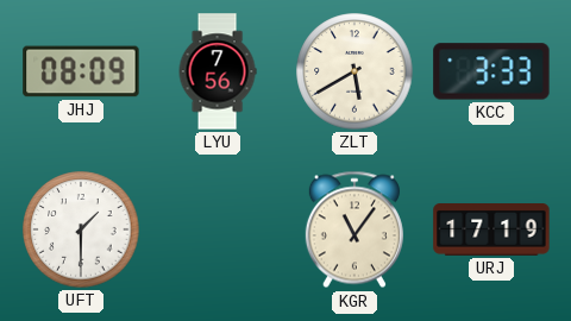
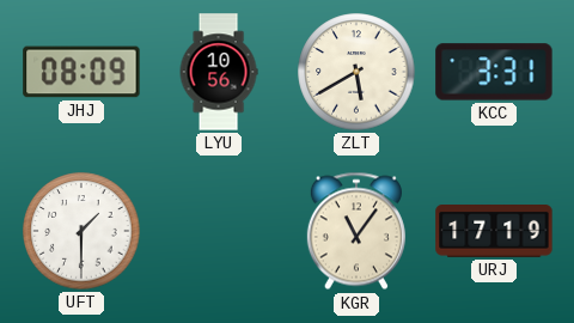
LYU: 7:56 -> 10:56
KCC: 3:33 -> 3:31
